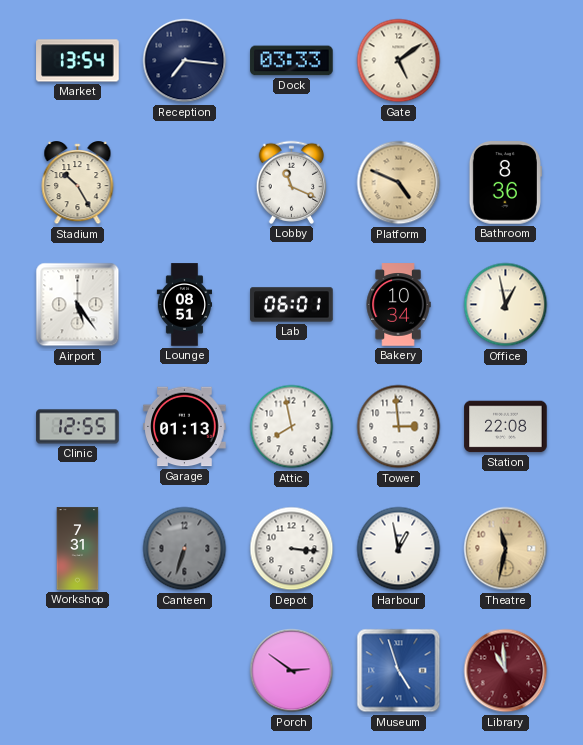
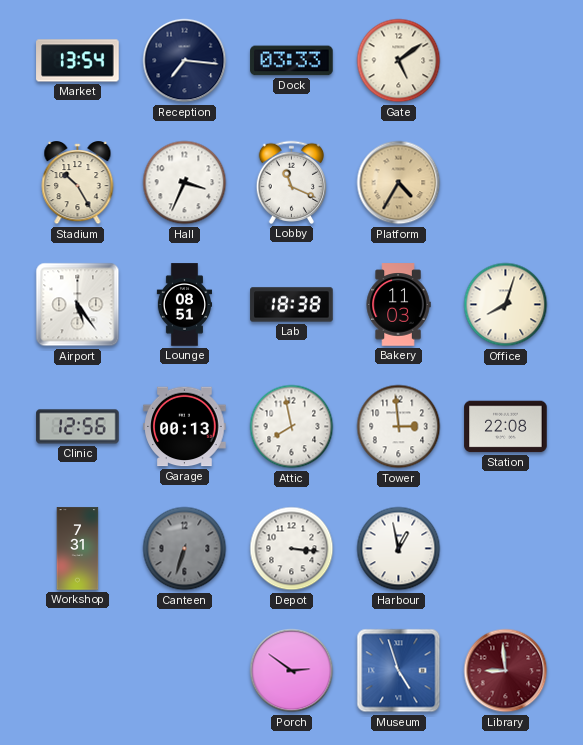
Hall: none -> 3:34
Platform: 4:49 -> 4:35
Bathroom: 8:36 -> none
Lab: 06:01 -> 18:38
Bakery: 10:34 -> 11:03
Office: 12:58 -> 8:03
Clinic: 12:55 -> 12:56
Garage: 01:13 -> 00:13
Theatre: 11:32 -> none
Library: 10:59 -> 8:59
